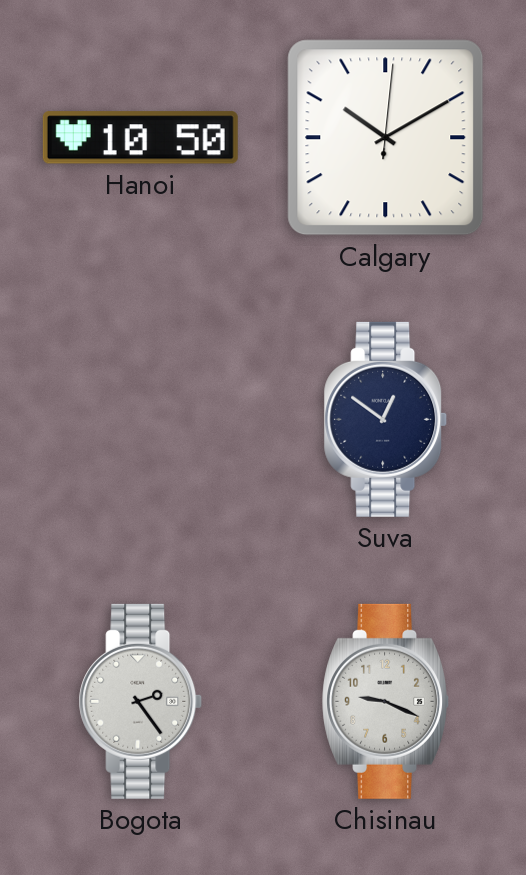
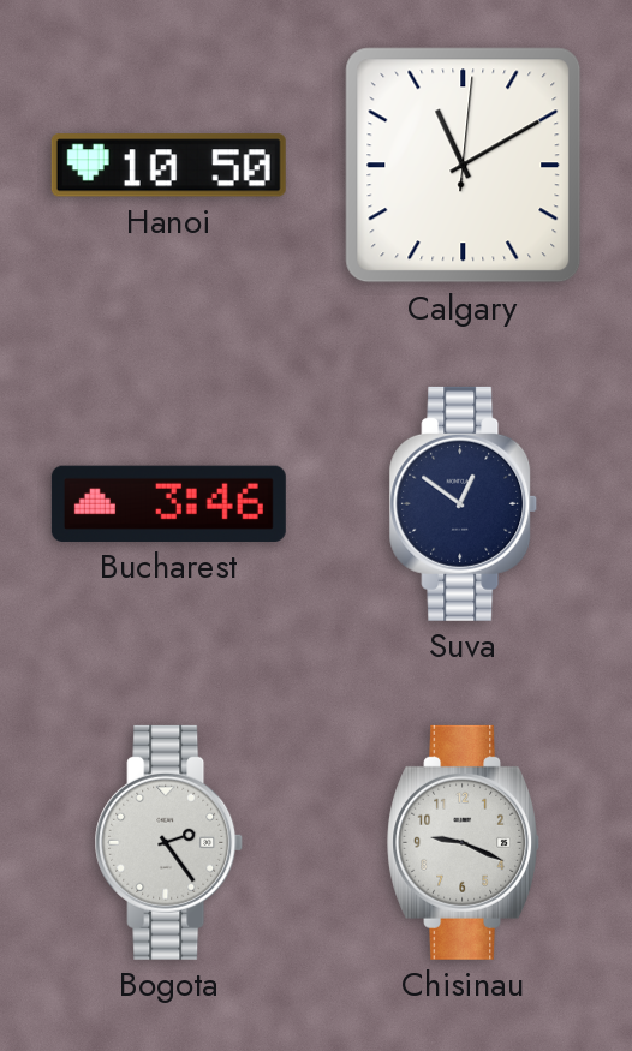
Calgary: 10:10 -> 11:10
Bucharest: none -> 3:46
